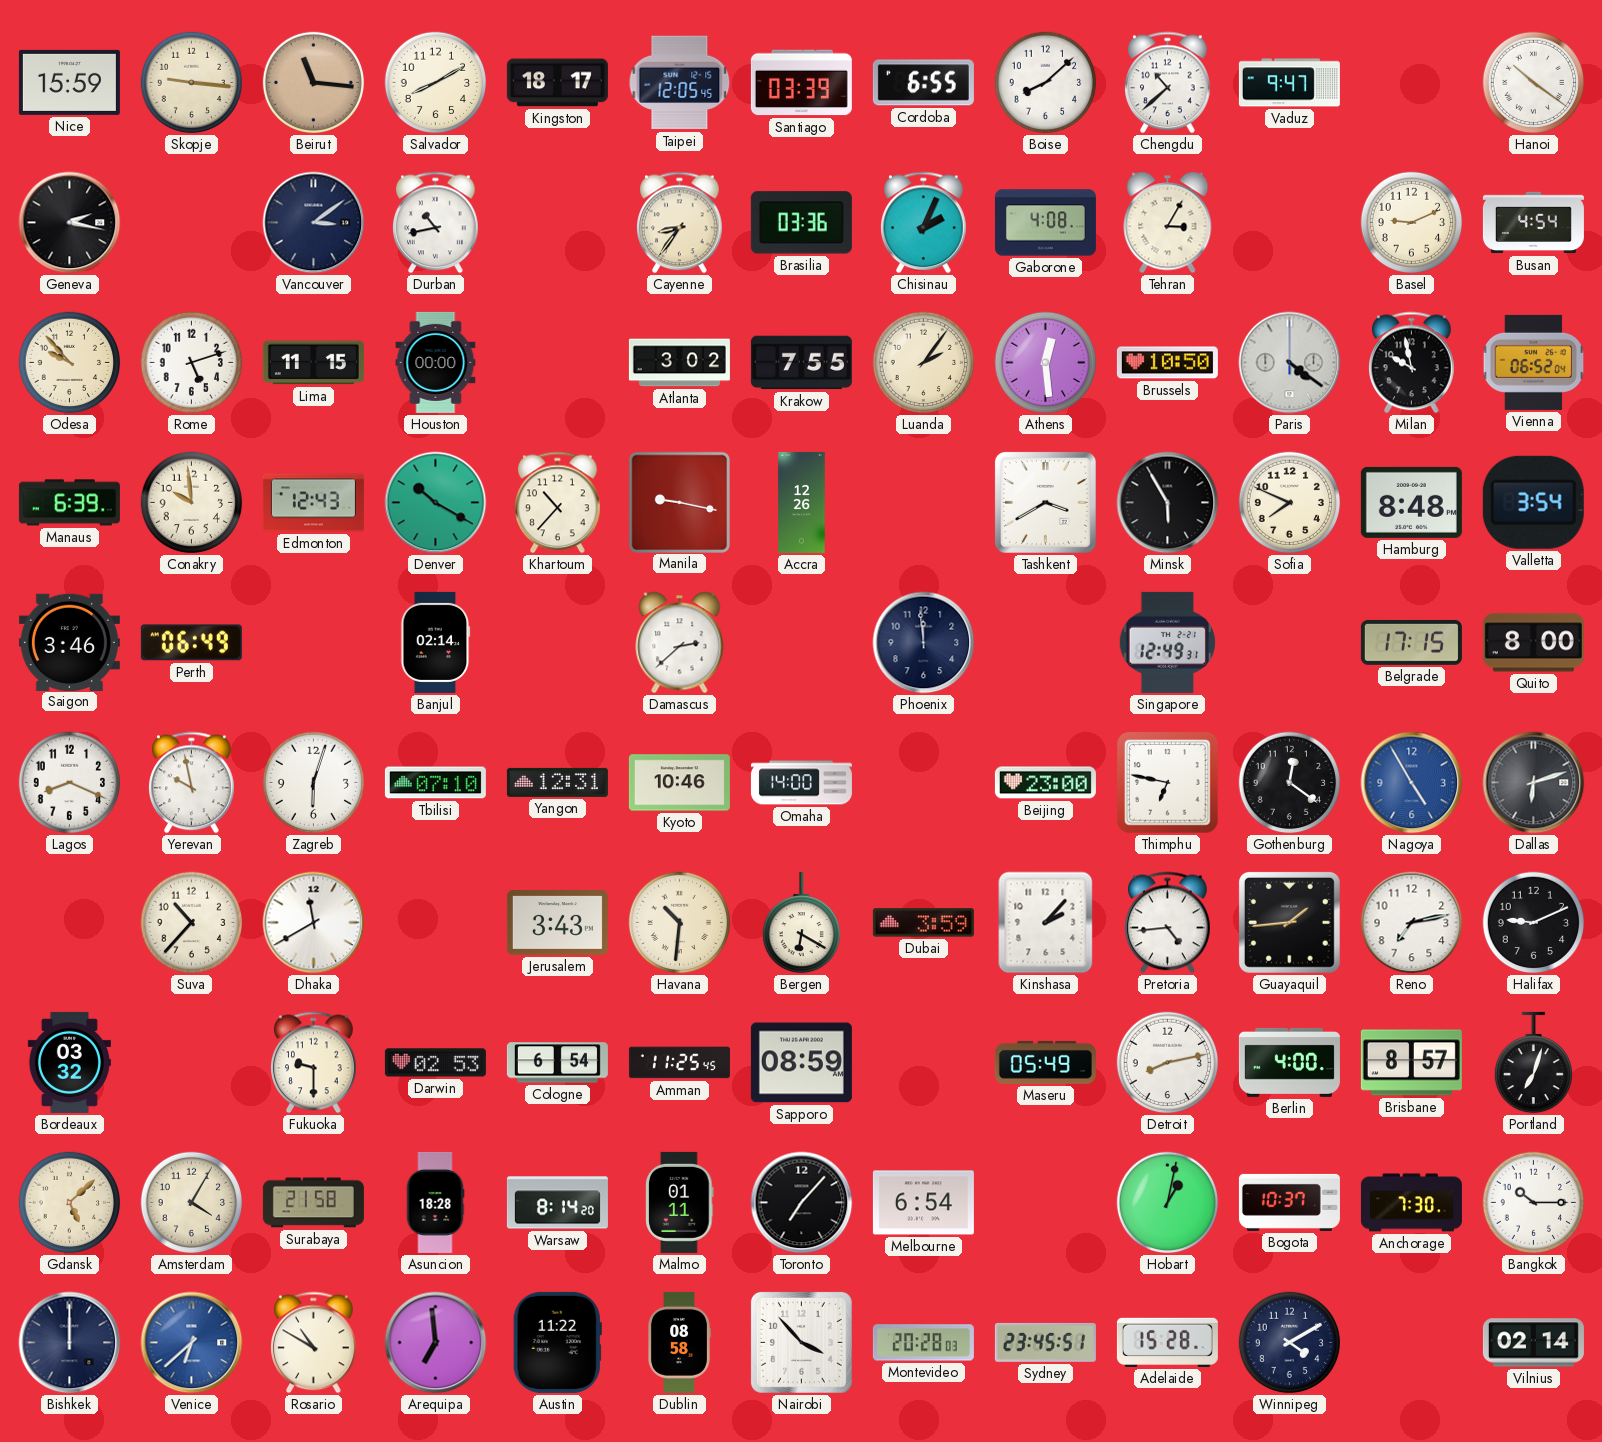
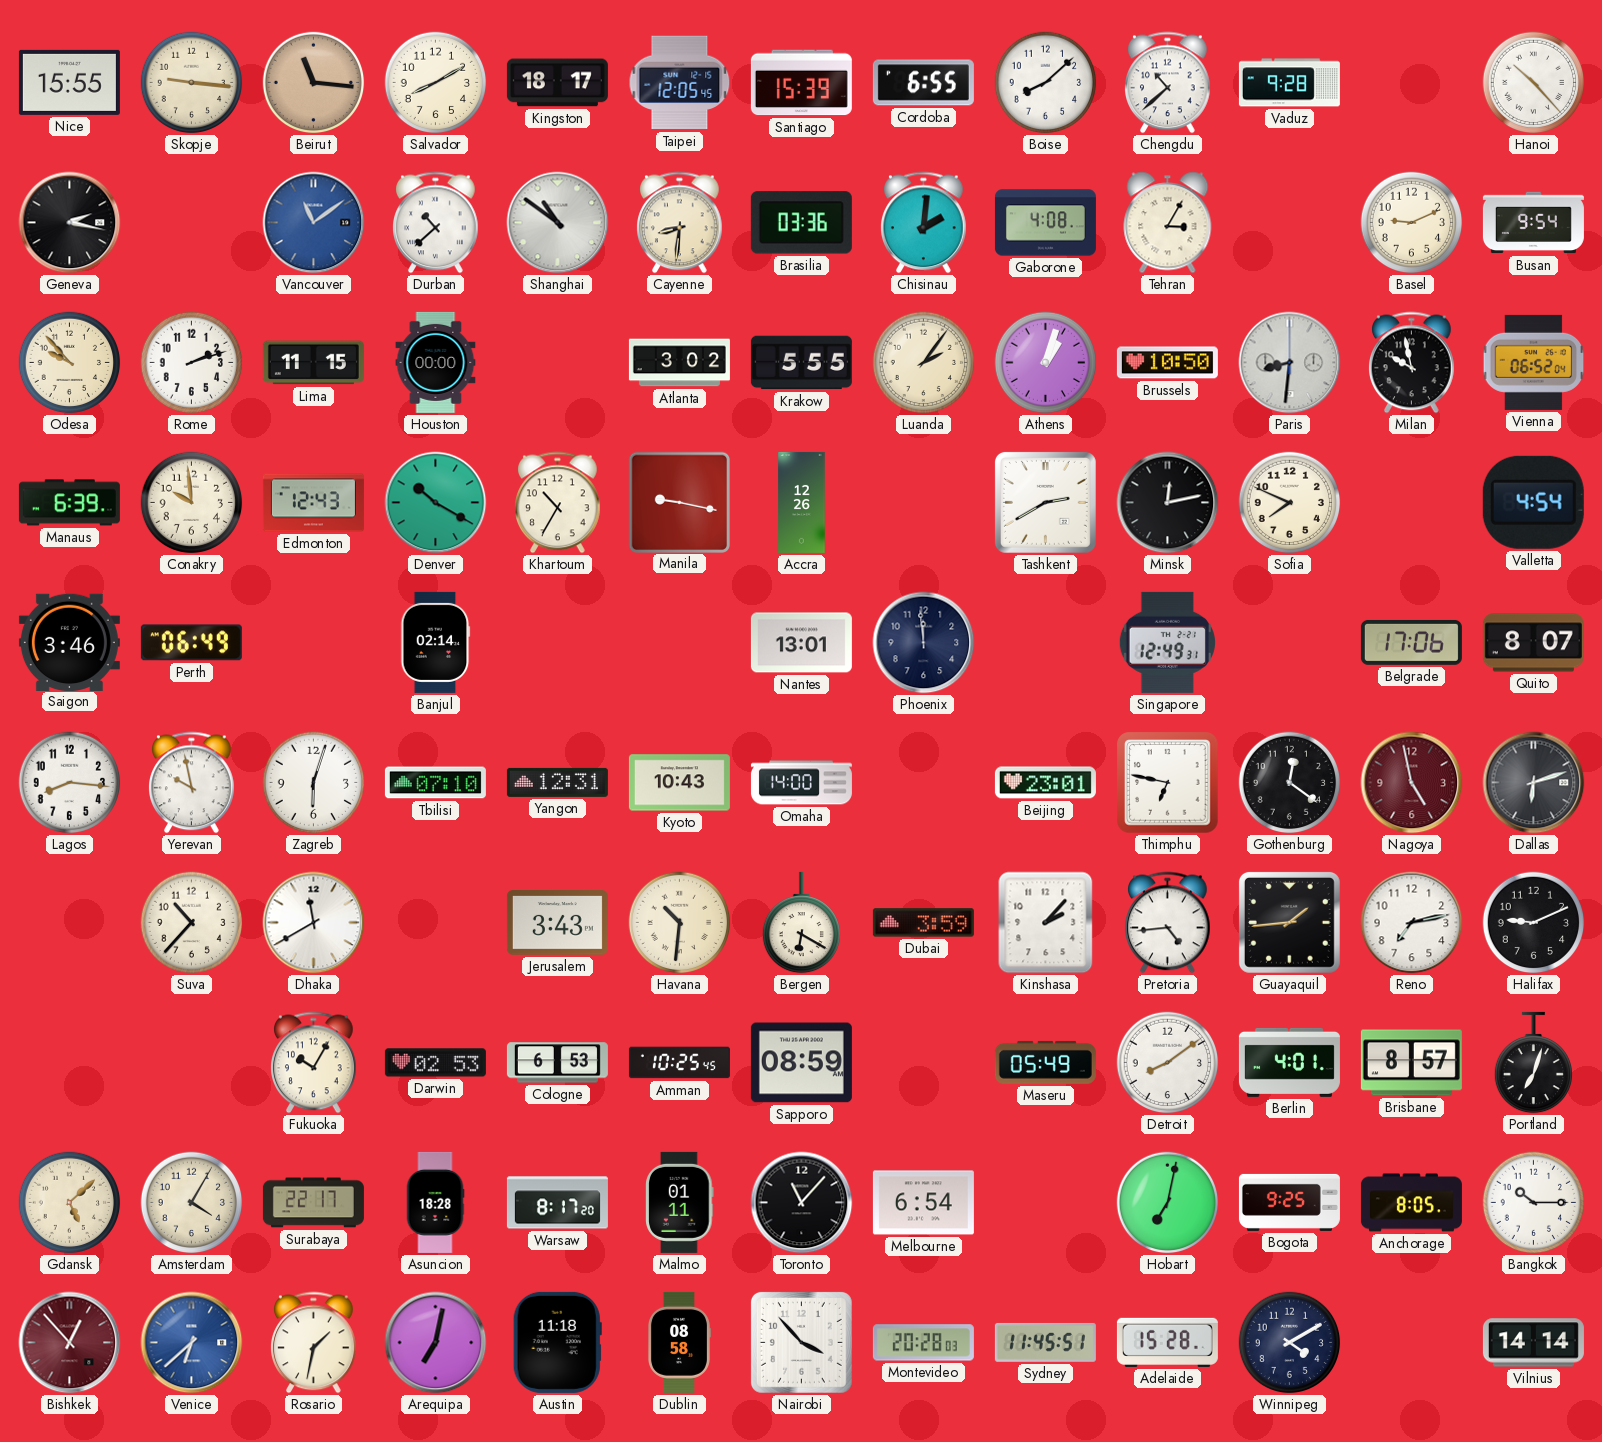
Nice: 15:59 -> 15:55
Santiago: 03:39 -> 15:39
Vaduz: 9:47 -> 9:28
Hanoi: 10:21 -> 10:23
Vancouver: 3:09 -> 11:09
Vancouver dial: navy -> blue
Durban: 10:43 -> 10:38
Shanghai: none -> 10:51
Cayenne: 8:36 -> 8:31
Chisinau: 2:04 -> 2:01
Busan: 4:54 -> 9:54
Rome: 5:12 -> 2:12
Krakow: 7:55 -> 5:55
Athens: 12:29 -> 1:03
Paris: 4:21 -> 8:31
Khartoum: 10:37 -> 10:35
Tashkent: 3:40 -> 2:40
Minsk: 5:55 -> 12:13
Hamburg: 8:48 -> none
Valletta: 3:54 -> 4:54
Damascus: 2:38 -> none
Nantes: none -> 13:01
Belgrade: 17:15 -> 17:06
Quito: 8:00 -> 8:07
Lagos: 8:19 -> 8:16
Kyoto: 10:46 -> 10:43
Beijing: 23:00 -> 23:01
Nagoya: 4:55 -> 4:58
Nagoya dial: blue -> burgundy
Bordeaux: 03:32 -> none
Fukuoka: 9:30 -> 10:05
Cologne: 6:54 -> 6:53
Amman: 11:25 -> 10:25
Detroit: 8:13 -> 8:09
Berlin: 4:00 -> 4:01
Surabaya: 21:58 -> 22:17
Warsaw: 8:14 -> 8:17
Toronto: 7:07 -> 11:07
Hobart: 1:02 -> 7:02
Bogota: 10:37 -> 9:25
Anchorage: 7:30 -> 8:05
Bishkek: 12:00 -> 12:53
Bishkek dial: navy -> burgundy
Rosario: 10:50 -> 1:32
Arequipa: 6:59 -> 7:02
Austin: 11:22 -> 11:18
Sydney: 23:45 -> 11:45
Vilnius: 02:14 -> 14:14
